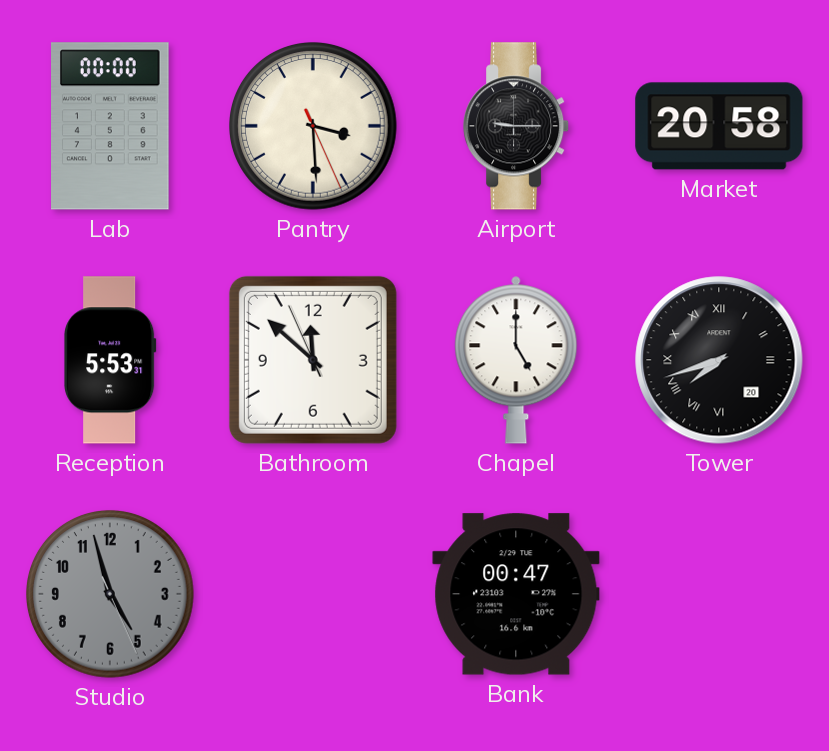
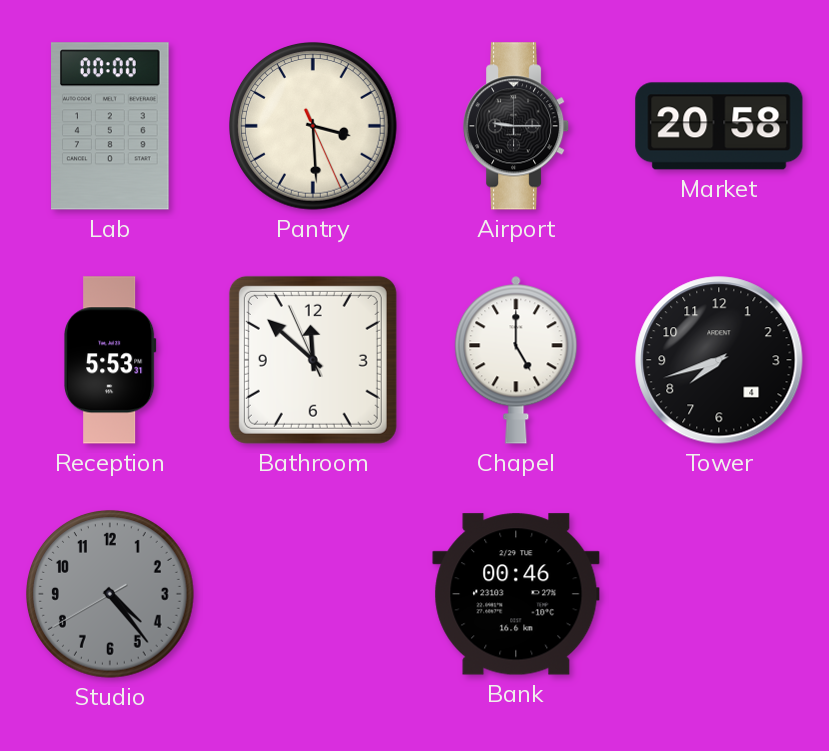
Tower date: 20 -> 4
Tower numerals: Roman -> Arabic
Studio: 4:57 -> 4:23
Bank: 00:47 -> 00:46
